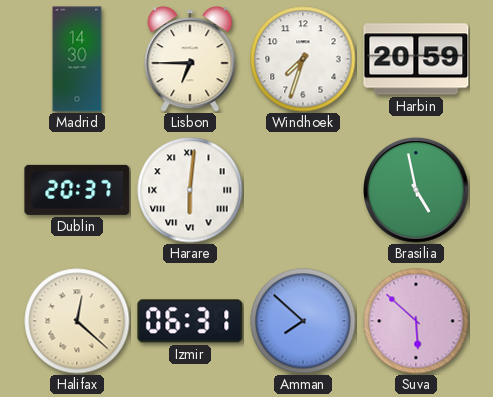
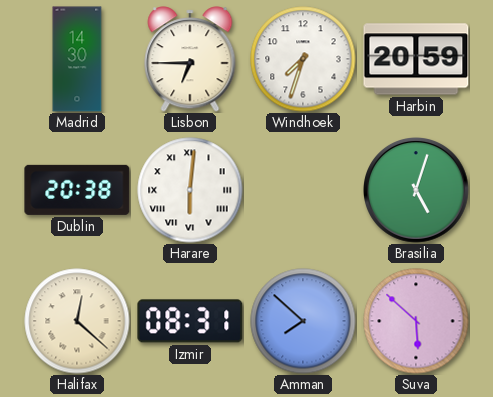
Dublin: 20:37 -> 20:38
Brasilia: 4:58 -> 5:03
Izmir: 06:31 -> 08:31
